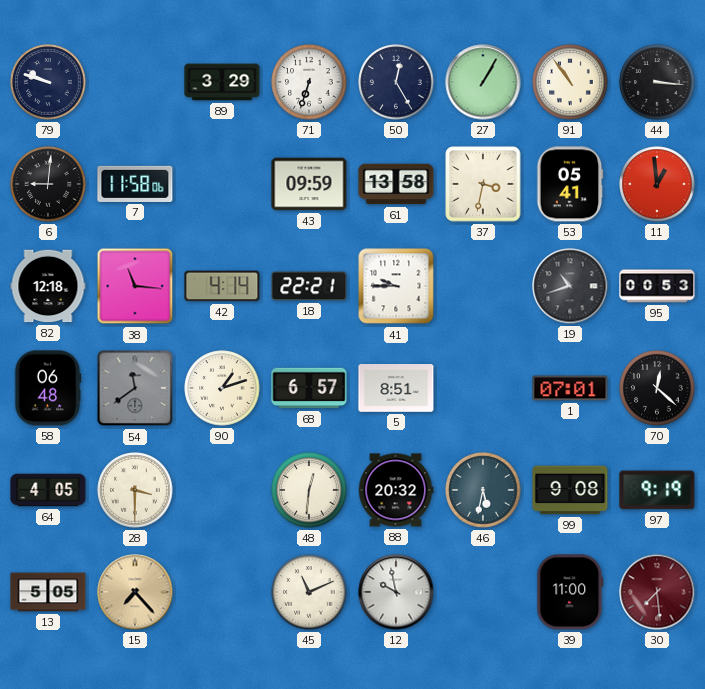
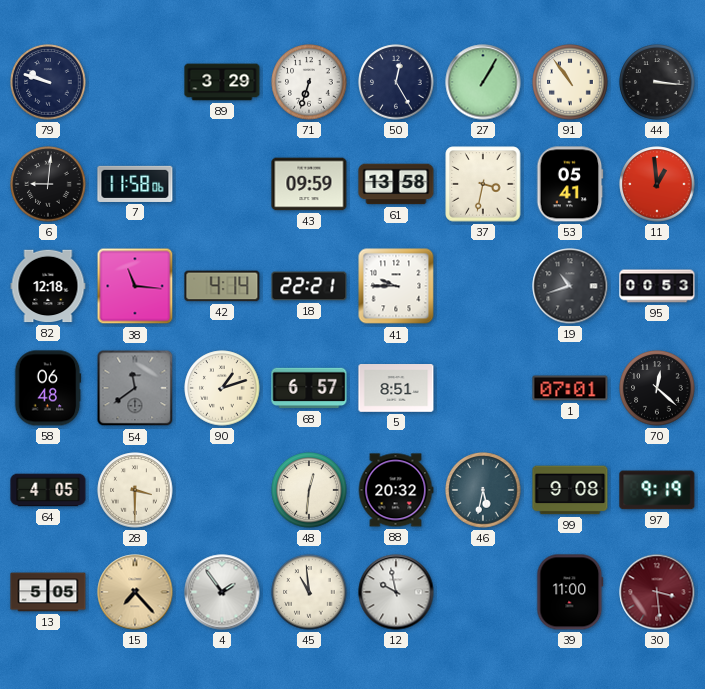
4: none -> 1:54
45: 11:11 -> 10:59
30: 7:29 -> 3:29
